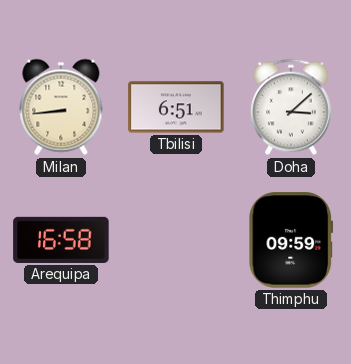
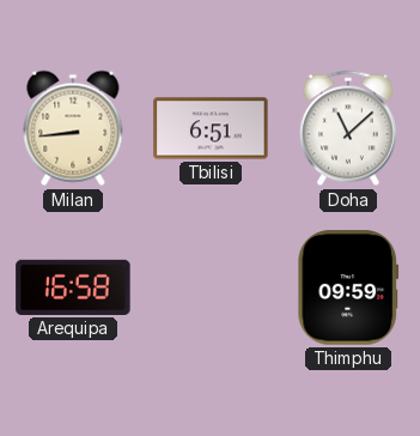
Doha: 3:08 -> 11:08
